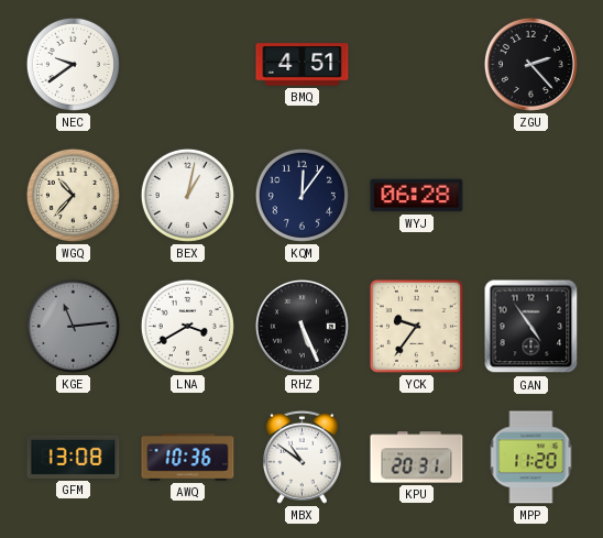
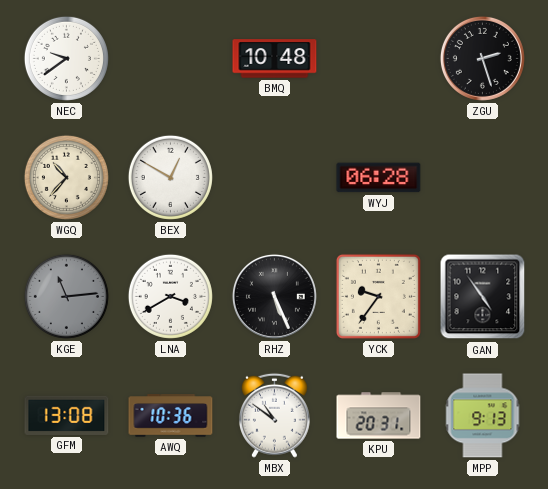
BMQ: 4:51 -> 10:48
ZGU: 2:23 -> 2:27
BEX: 1:02 -> 12:50
KQM: 12:06 -> none
MPP: 11:20 -> 9:13
